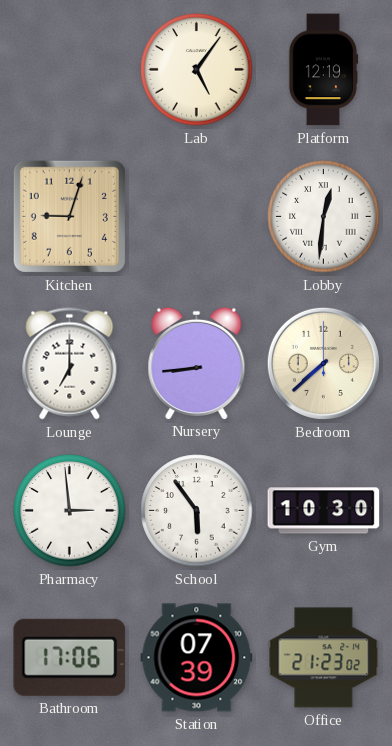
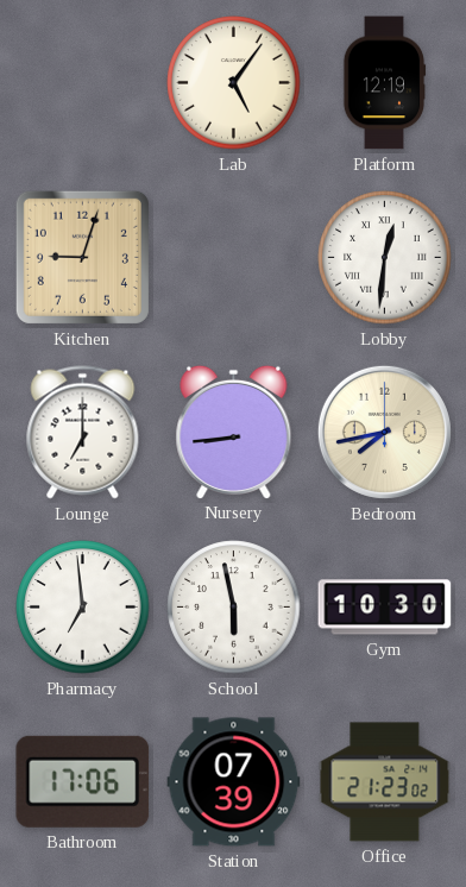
Bedroom: 7:38 -> 7:43
Pharmacy: 2:59 -> 6:59
School: 5:54 -> 5:58
